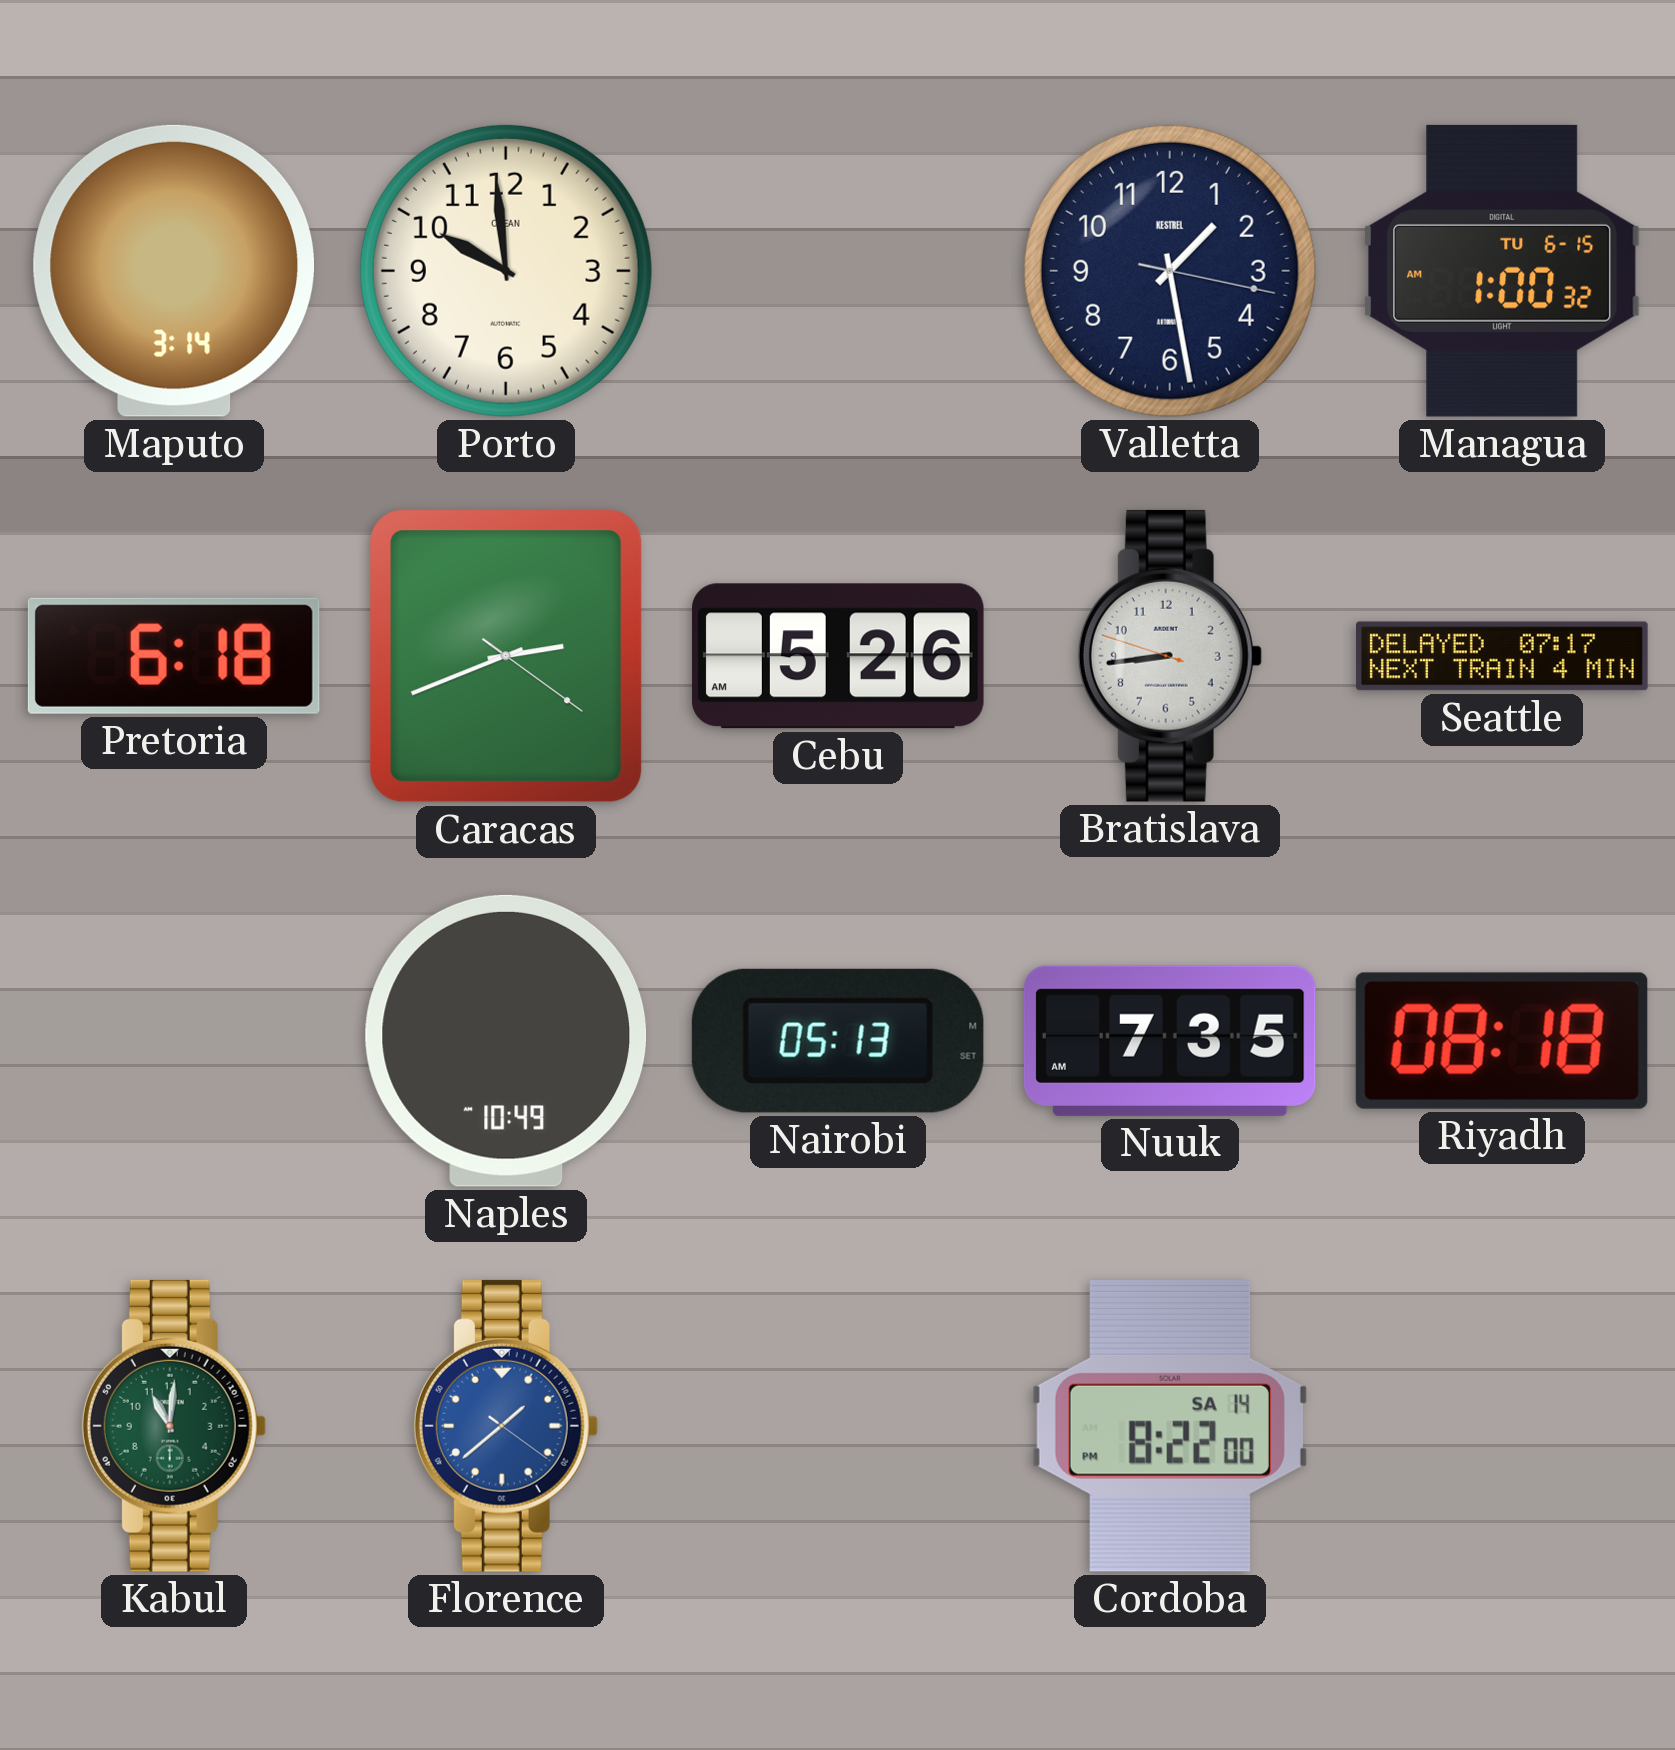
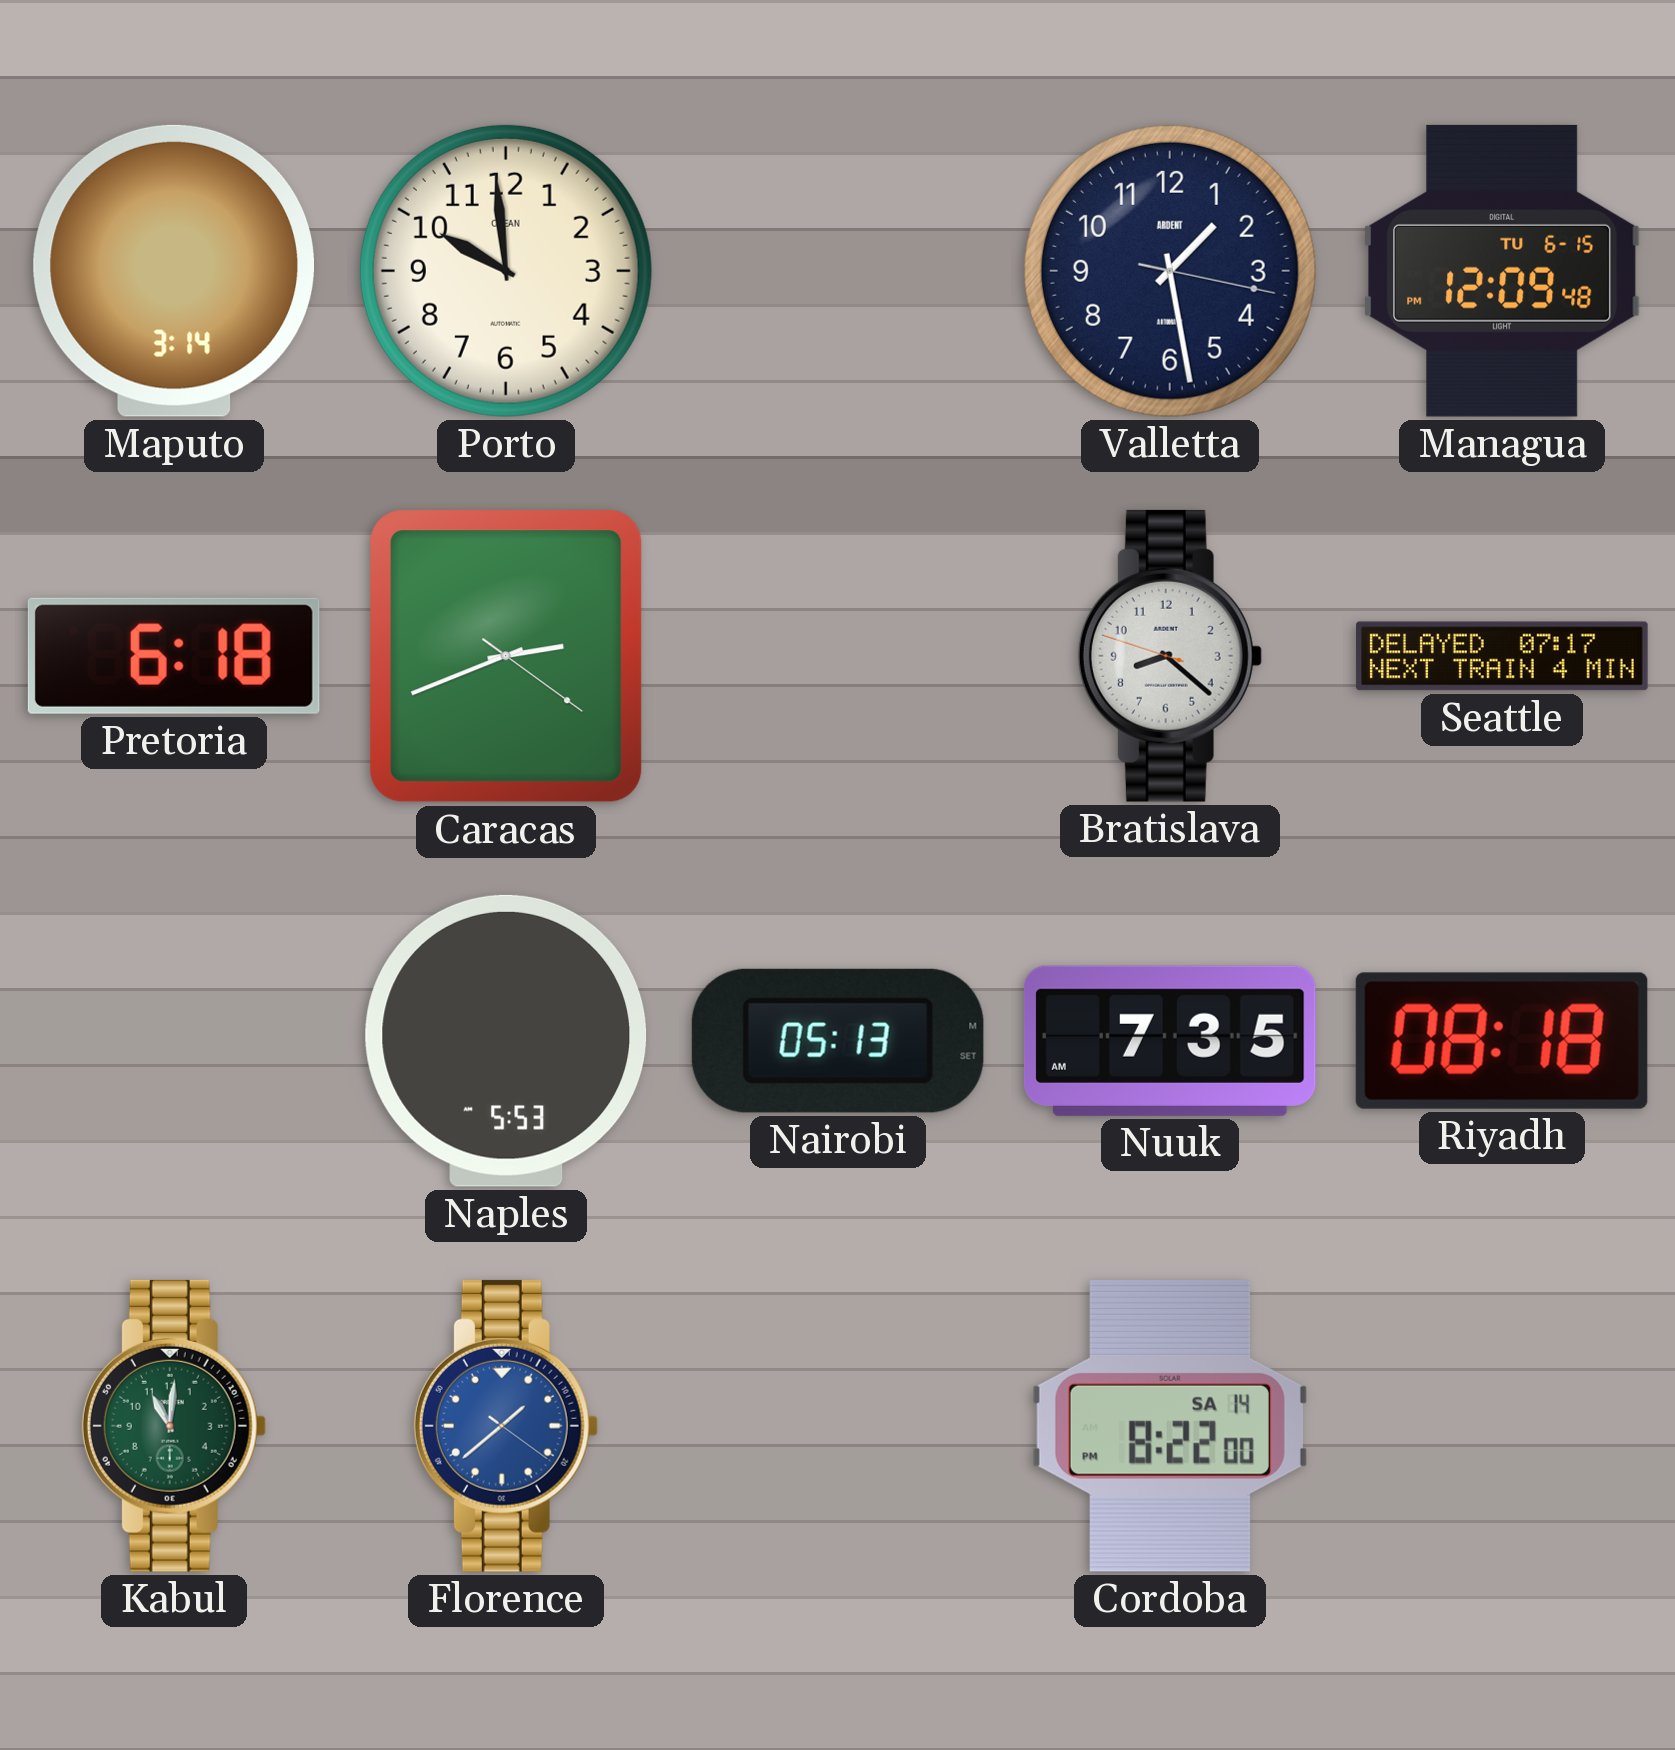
Valletta brand: KESTREL -> ARDENT
Managua: 1:00 -> 12:09
Cebu: 5:26 -> none
Bratislava: 8:43 -> 8:21
Naples: 10:49 -> 5:53
